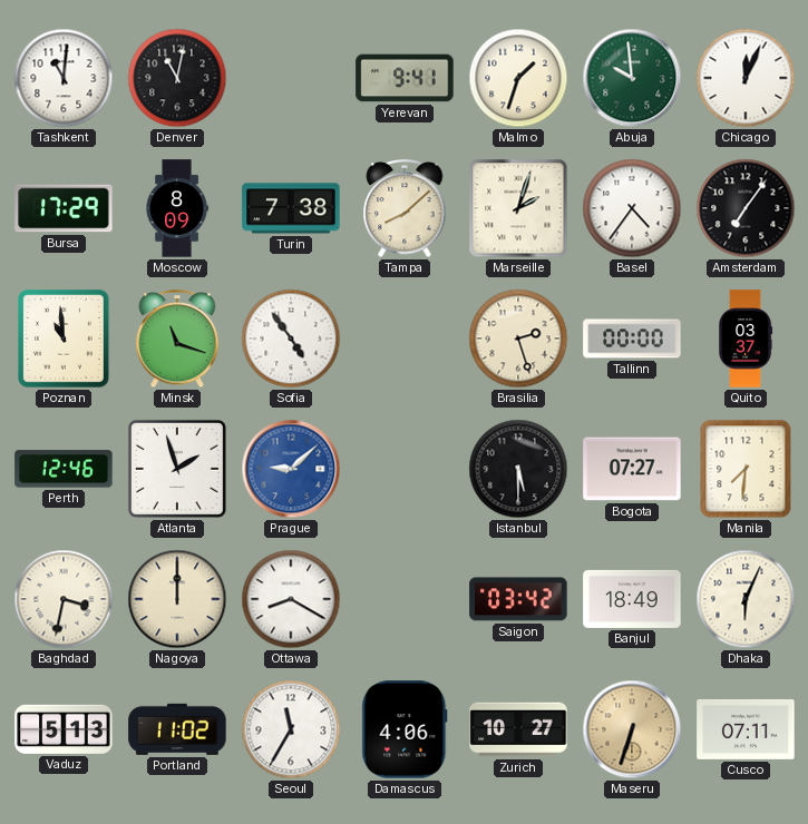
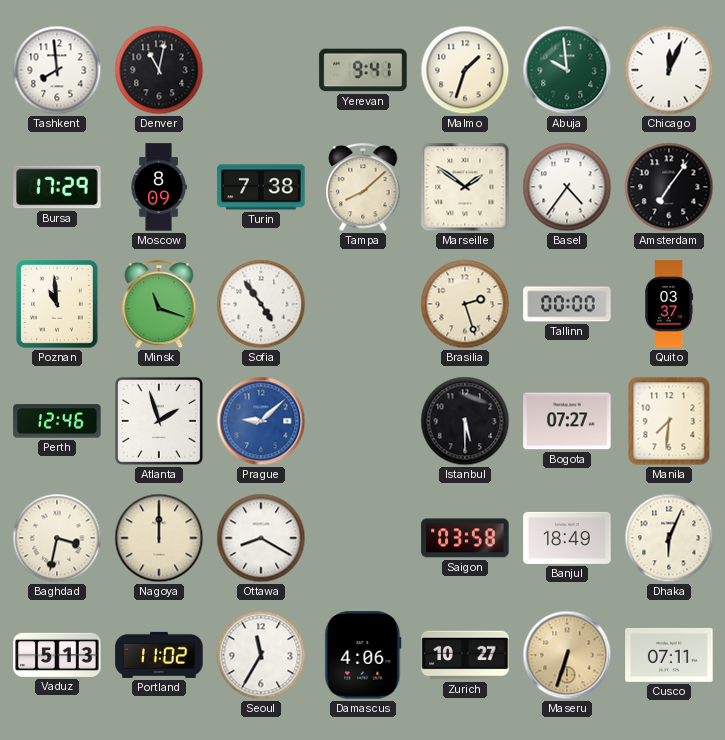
Tashkent: 11:01 -> 7:59
Marseille: 2:03 -> 1:51
Saigon: 03:42 -> 03:58
